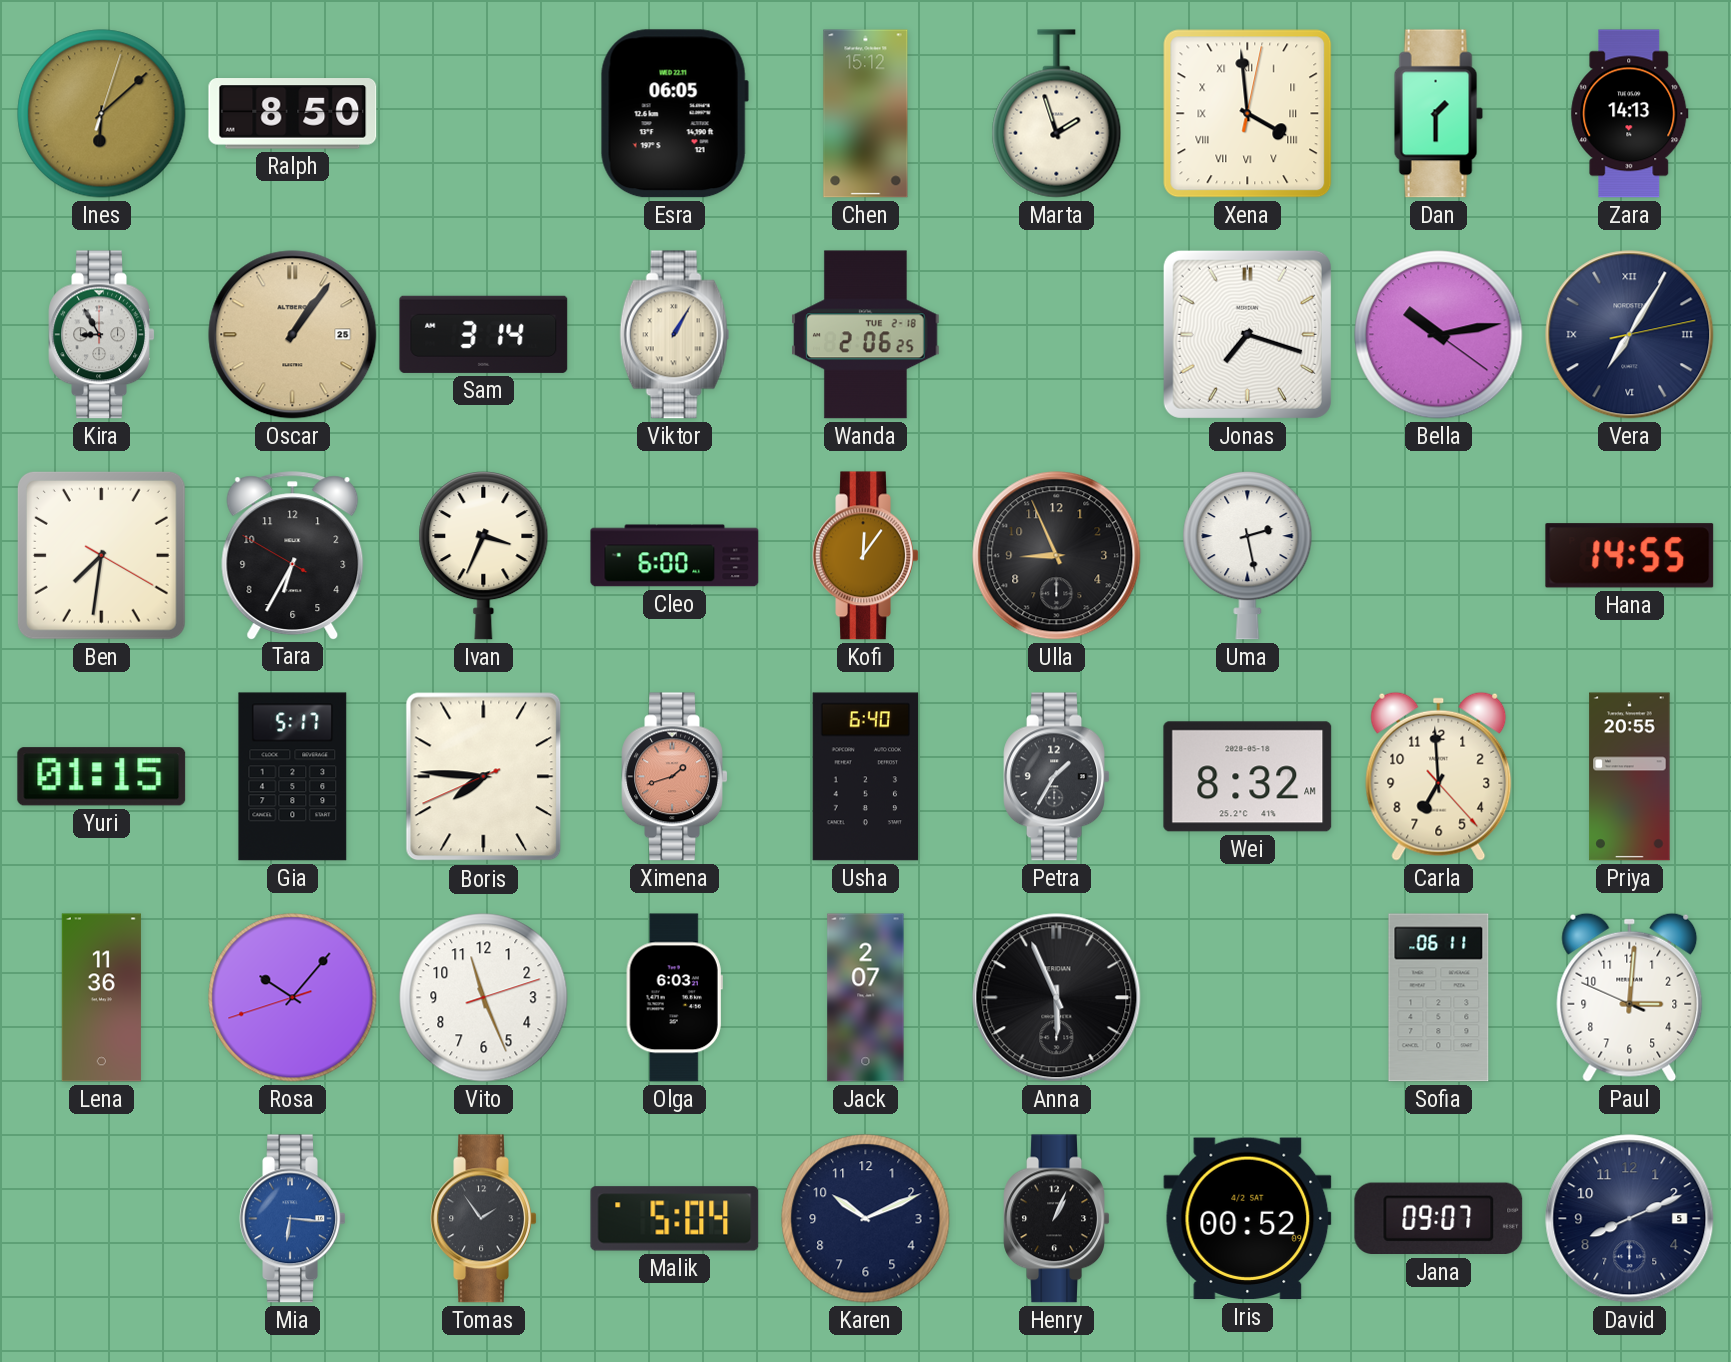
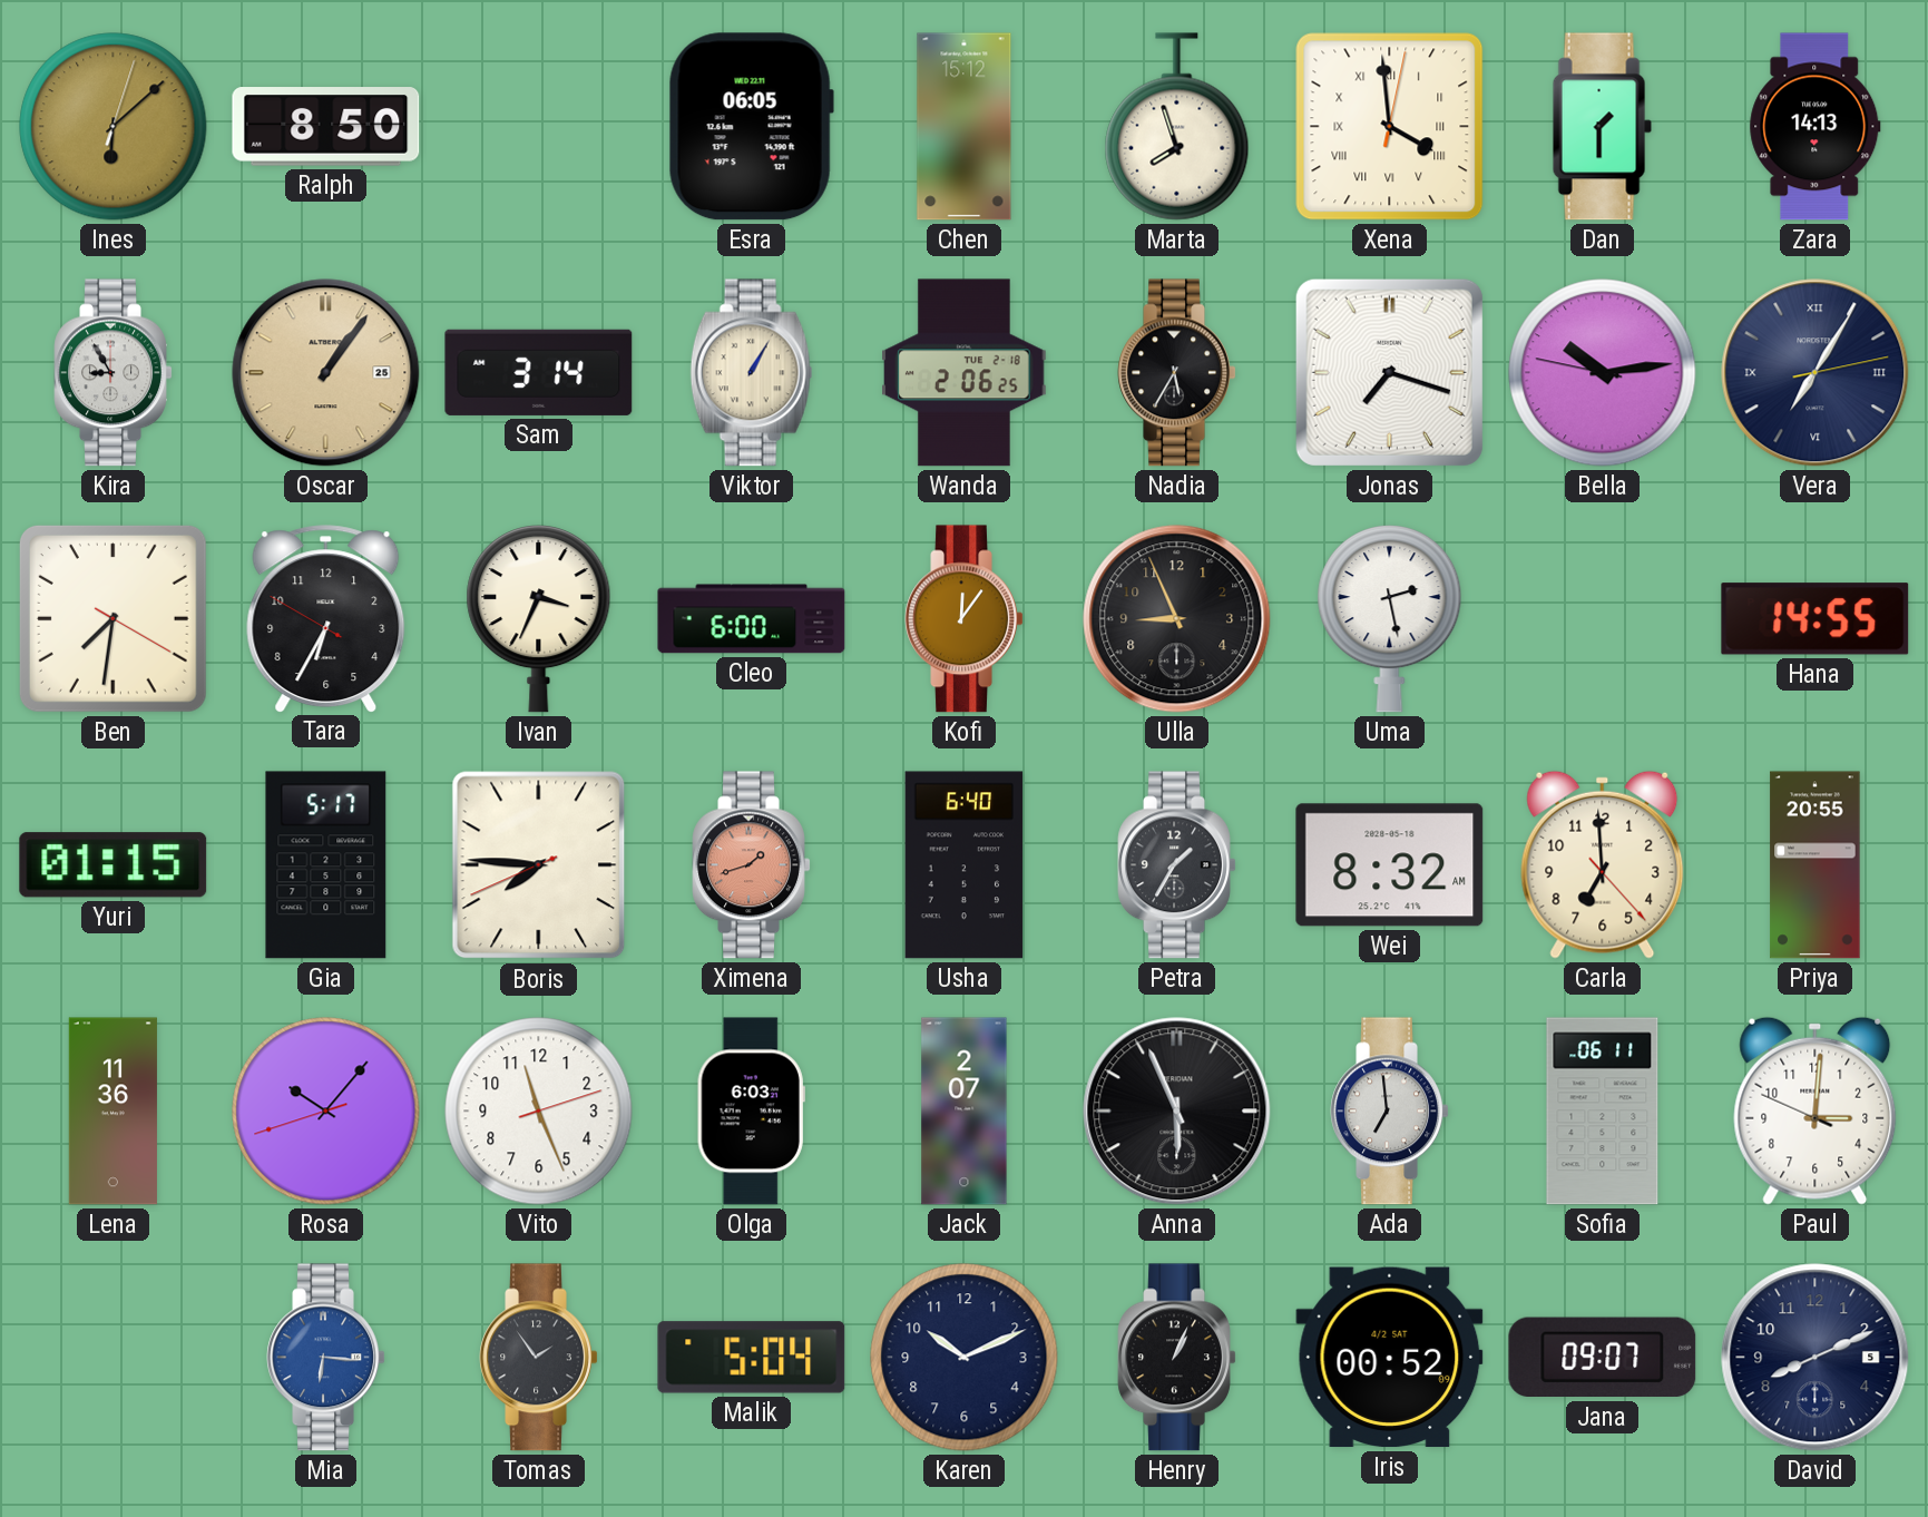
Marta: 1:57 -> 7:57
Nadia: none -> 5:35
Bella: 10:13:21 -> 10:13:47
Ada: none -> 6:59
